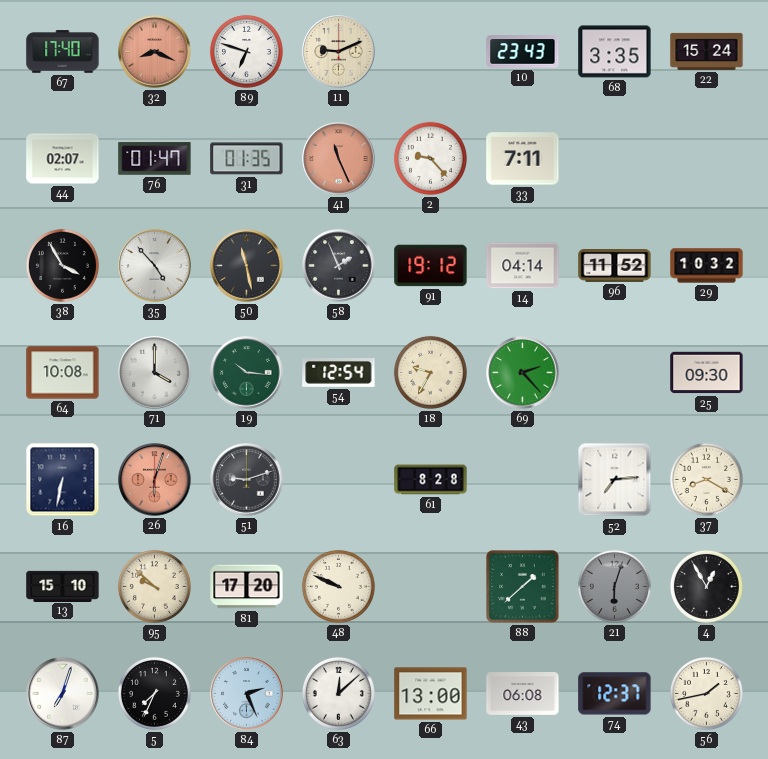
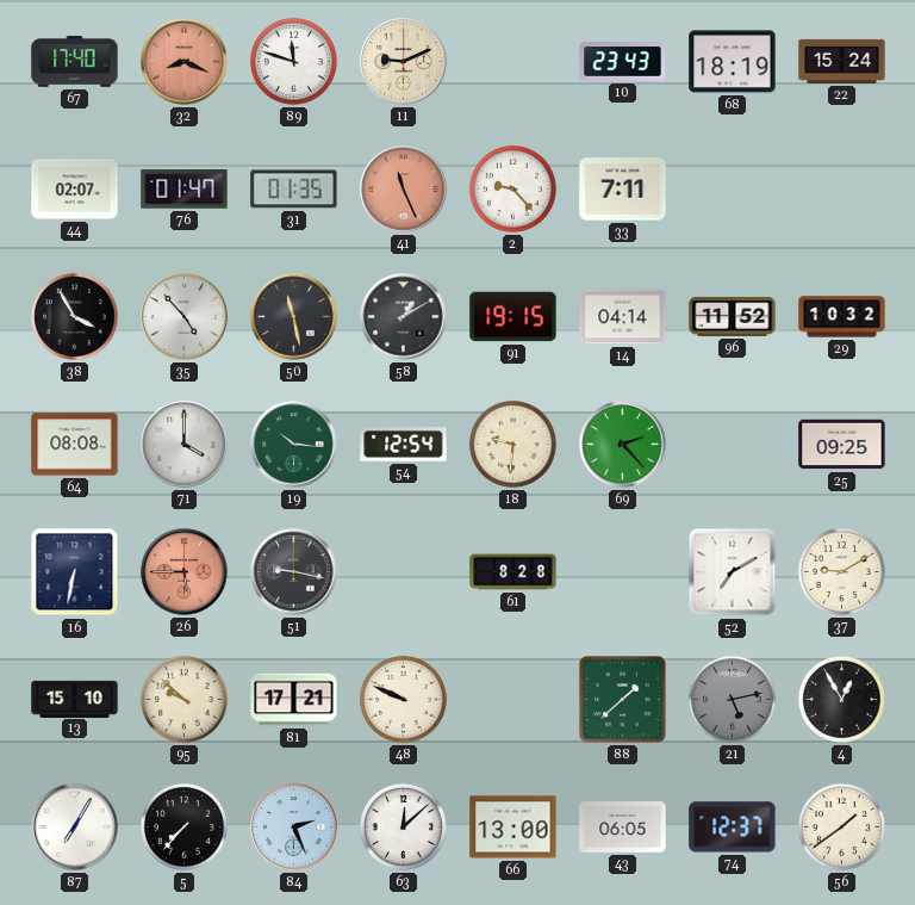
89: 6:48 -> 11:48
68: 3:35 -> 18:19
58: 1:56 -> 1:10
91: 19:12 -> 19:15
64: 10:08 -> 08:08
18: 9:35 -> 9:31
25: 09:30 -> 09:25
26: 6:03 -> 5:45
51: 9:12 -> 9:17
52: 7:14 -> 7:10
37: 8:20 -> 9:10
81: 17:20 -> 17:21
21: 6:03 -> 5:13
87: 7:03 -> 7:05
5: 7:34 -> 7:37
43: 06:08 -> 06:05
56: 1:43 -> 1:39
